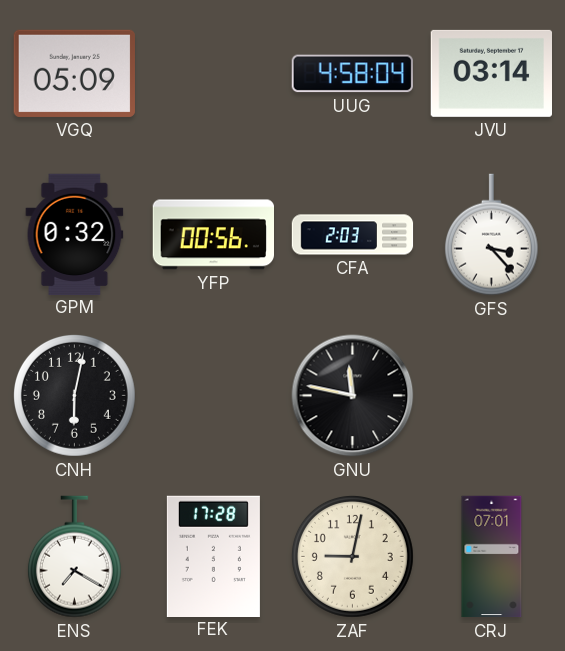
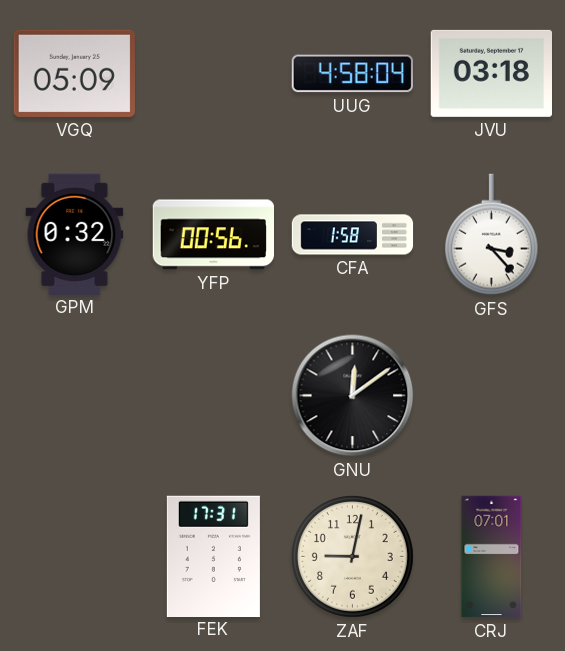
JVU: 03:14 -> 03:18
CFA: 2:03 -> 1:58
CNH: 6:02 -> none
GNU: 11:47 -> 12:09
ENS: 7:20 -> none
FEK: 17:28 -> 17:31
